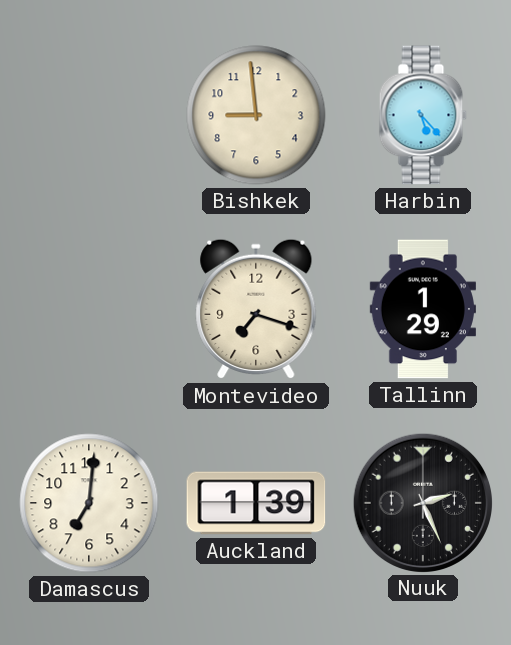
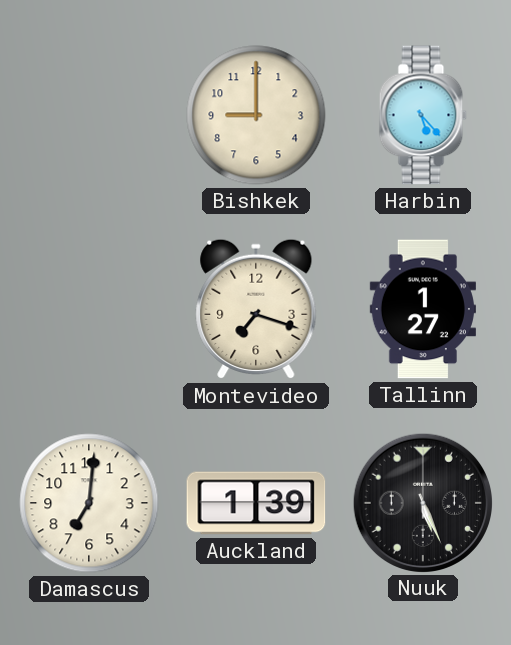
Bishkek: 8:59 -> 9:00
Tallinn: 1:29 -> 1:27
Nuuk: 2:26 -> 5:26
